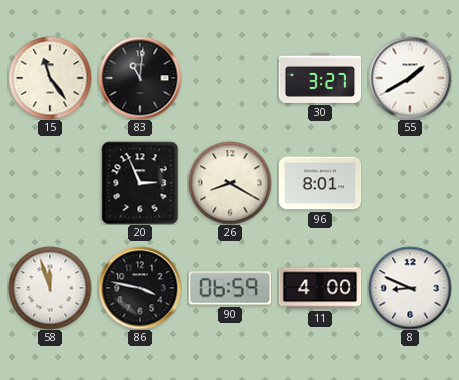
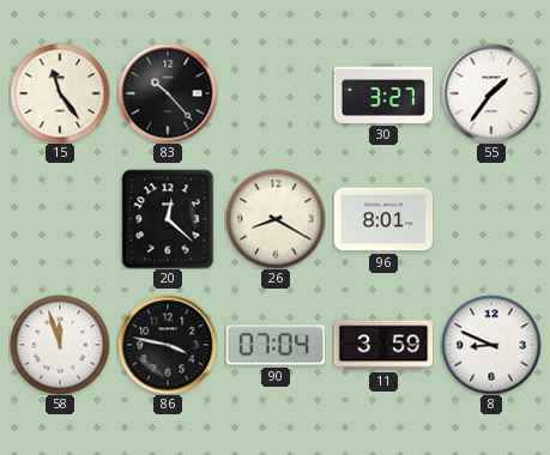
83: 11:01 -> 10:23
55: 1:40 -> 1:36
20: 2:56 -> 12:22
90: 06:59 -> 07:04
11: 4:00 -> 3:59
